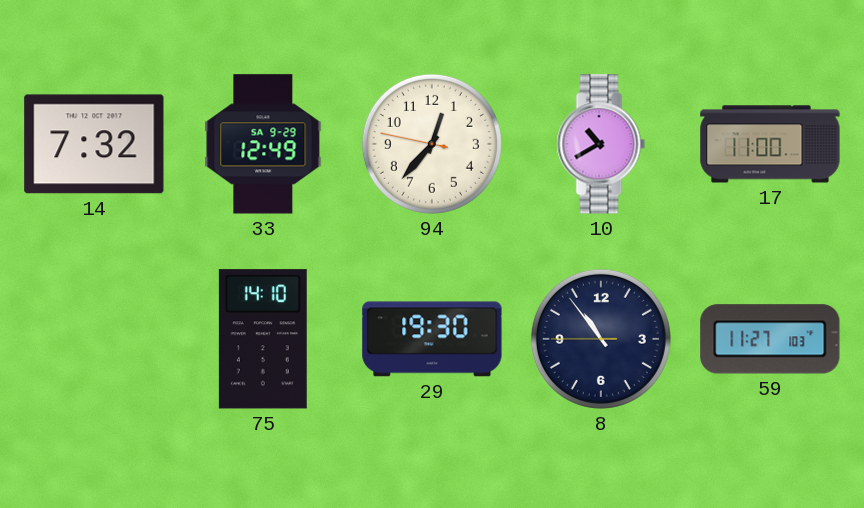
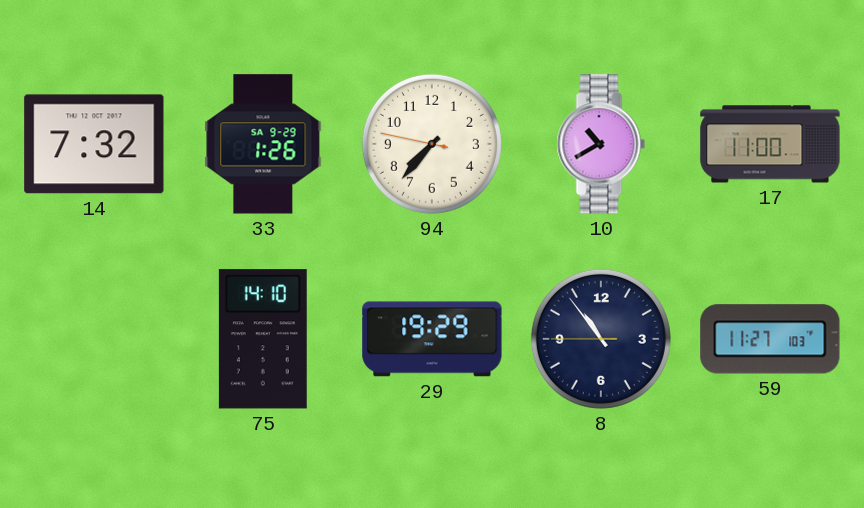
33: 12:49 -> 1:26
94: 12:36 -> 7:36
29: 19:30 -> 19:29
